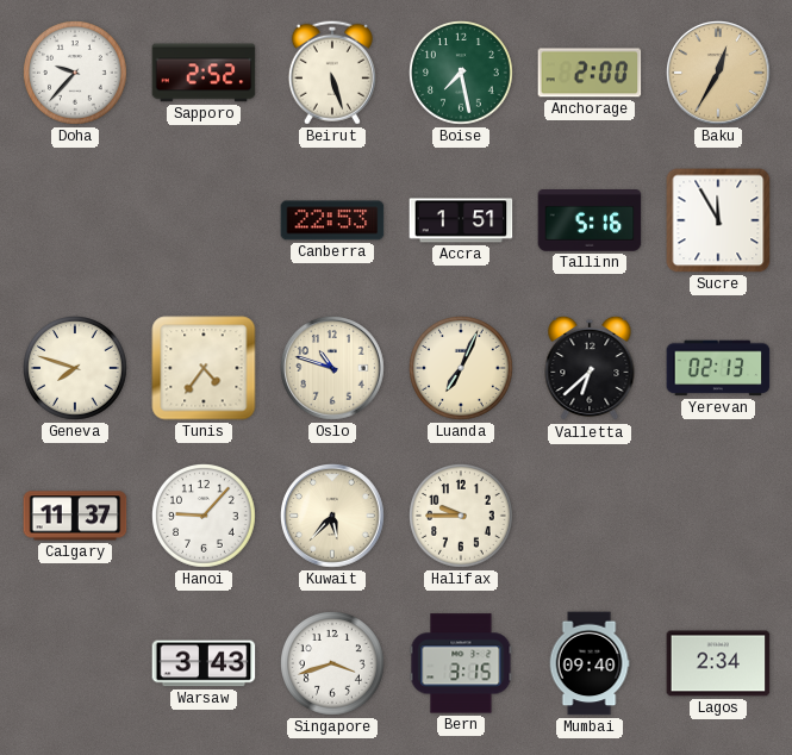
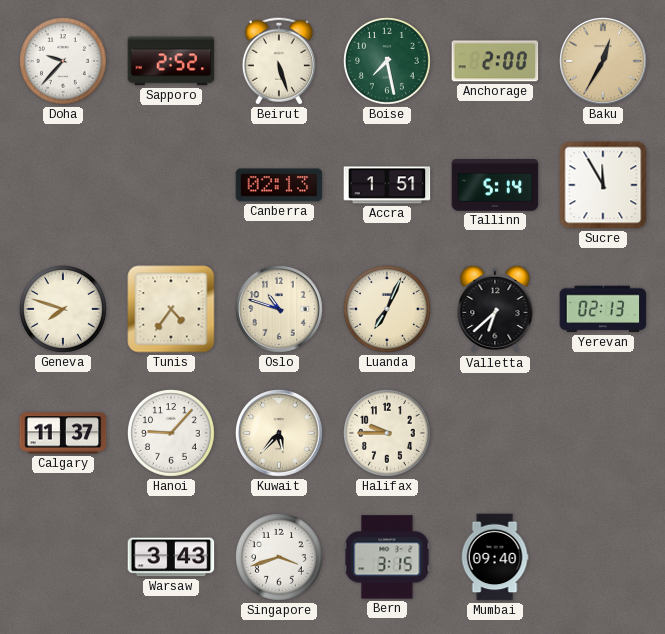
Canberra: 22:53 -> 02:13
Tallinn: 5:16 -> 5:14
Lagos: 2:34 -> none
